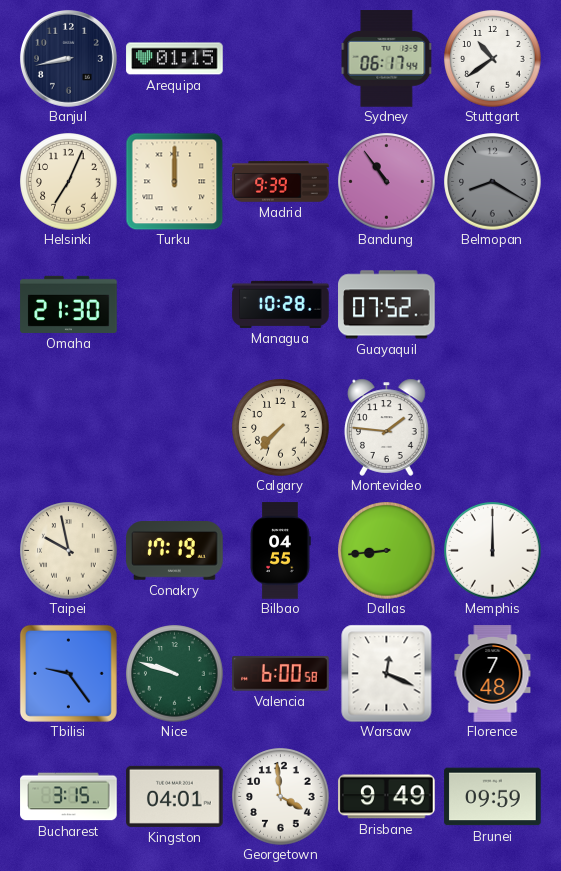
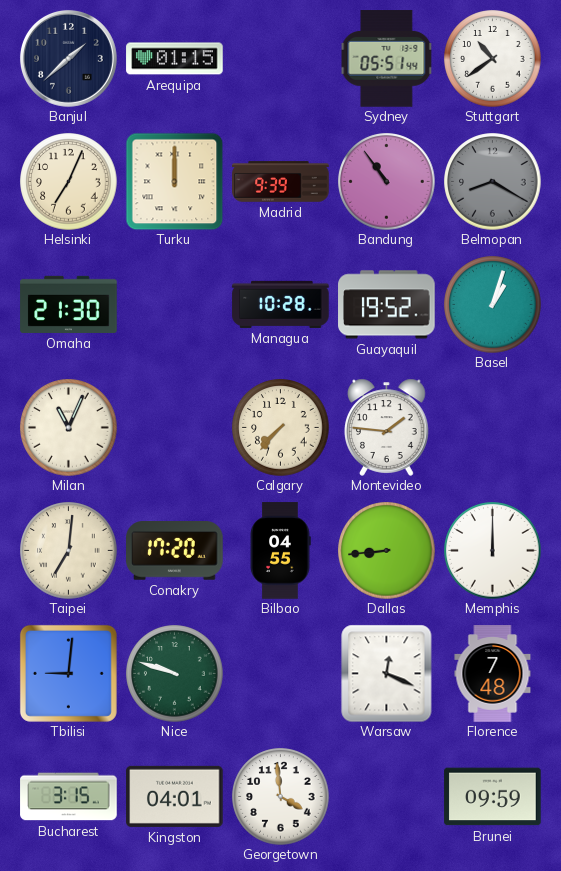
Banjul: 8:43 -> 1:38
Sydney: 06:17 -> 05:51
Guayaquil: 07:52 -> 19:52
Basel: none -> 1:03
Milan: none -> 11:04
Taipei: 9:58 -> 7:01
Conakry: 17:19 -> 17:20
Tbilisi: 9:24 -> 9:01
Valencia: 6:00 -> none
Brisbane: 9:49 -> none
